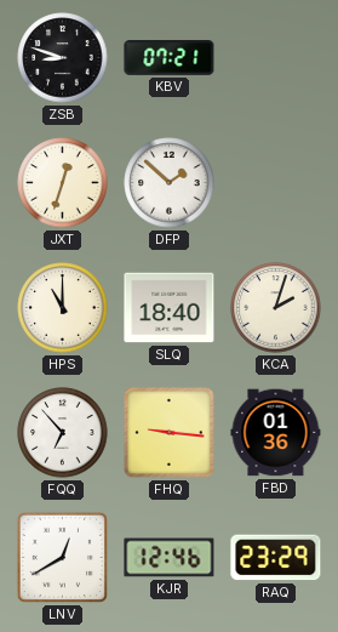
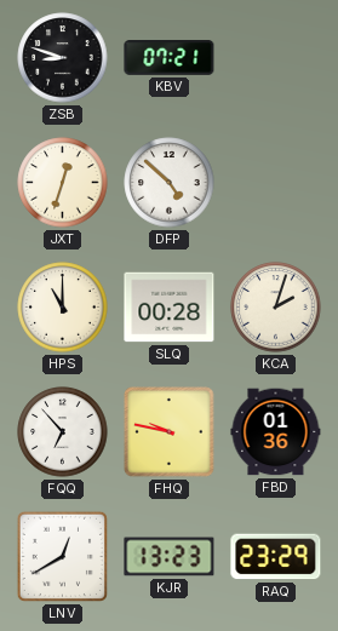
DFP: 1:52 -> 4:52
SLQ: 18:40 -> 00:28
FHQ: 9:16 -> 9:47
KJR: 12:46 -> 13:23
